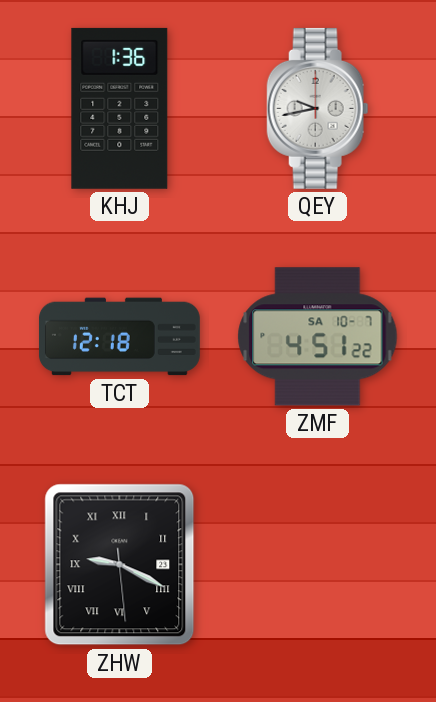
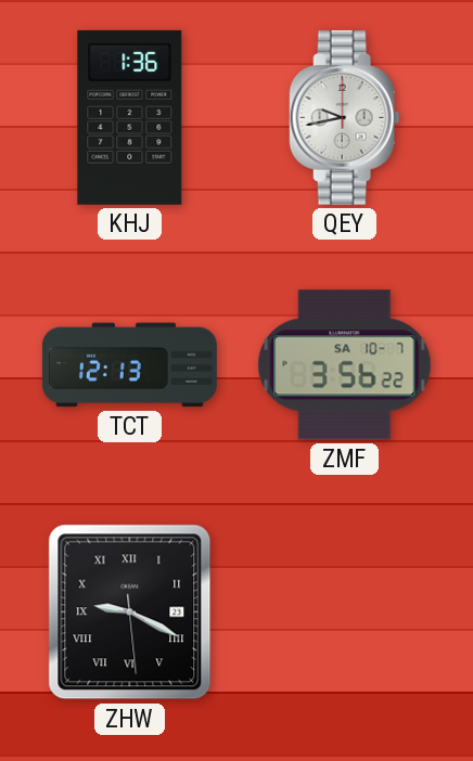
TCT: 12:18 -> 12:13
ZMF: 4:51 -> 3:56
